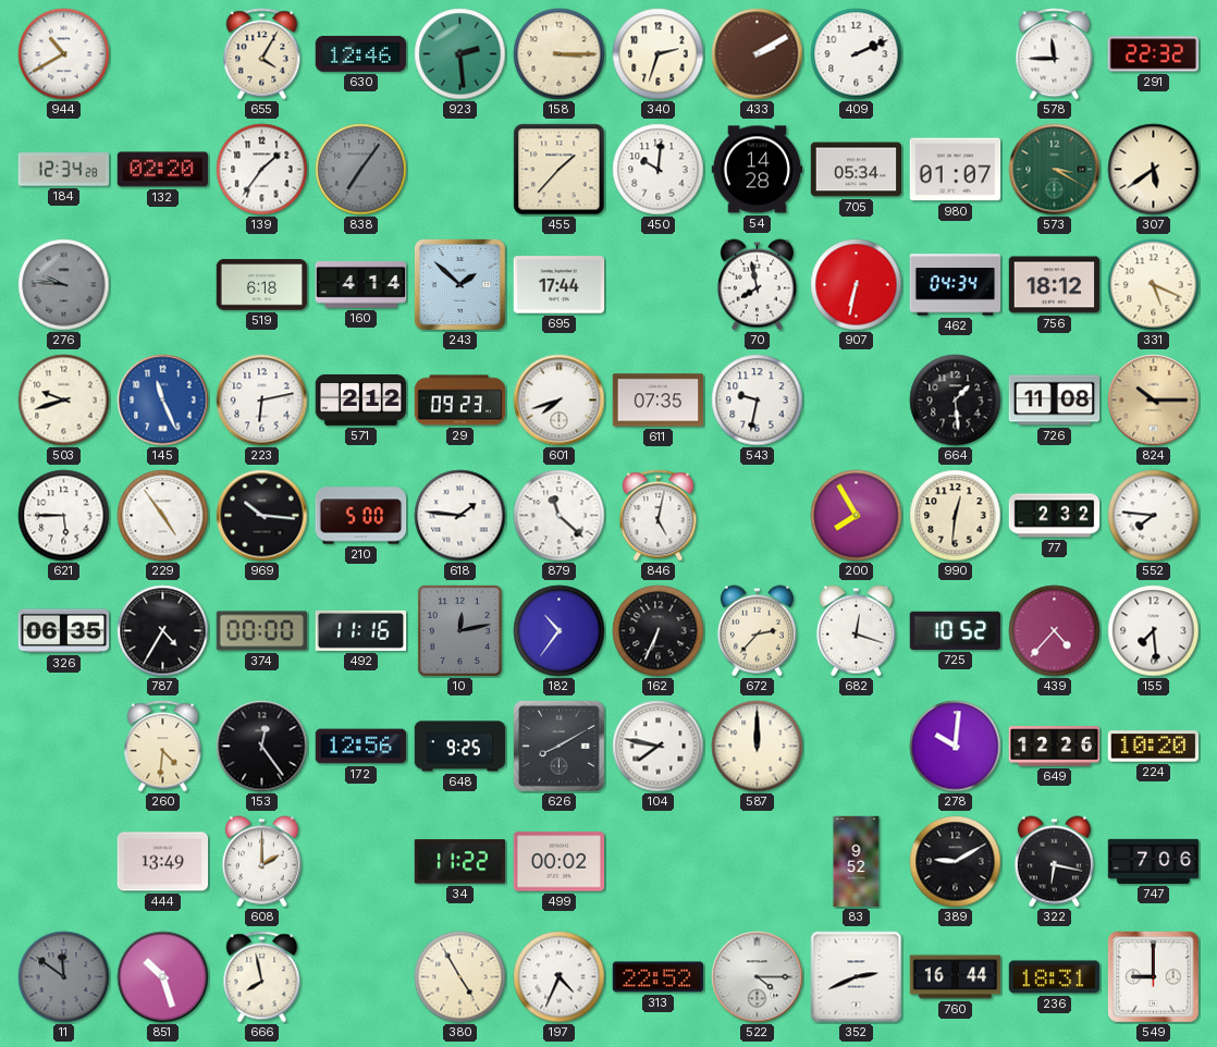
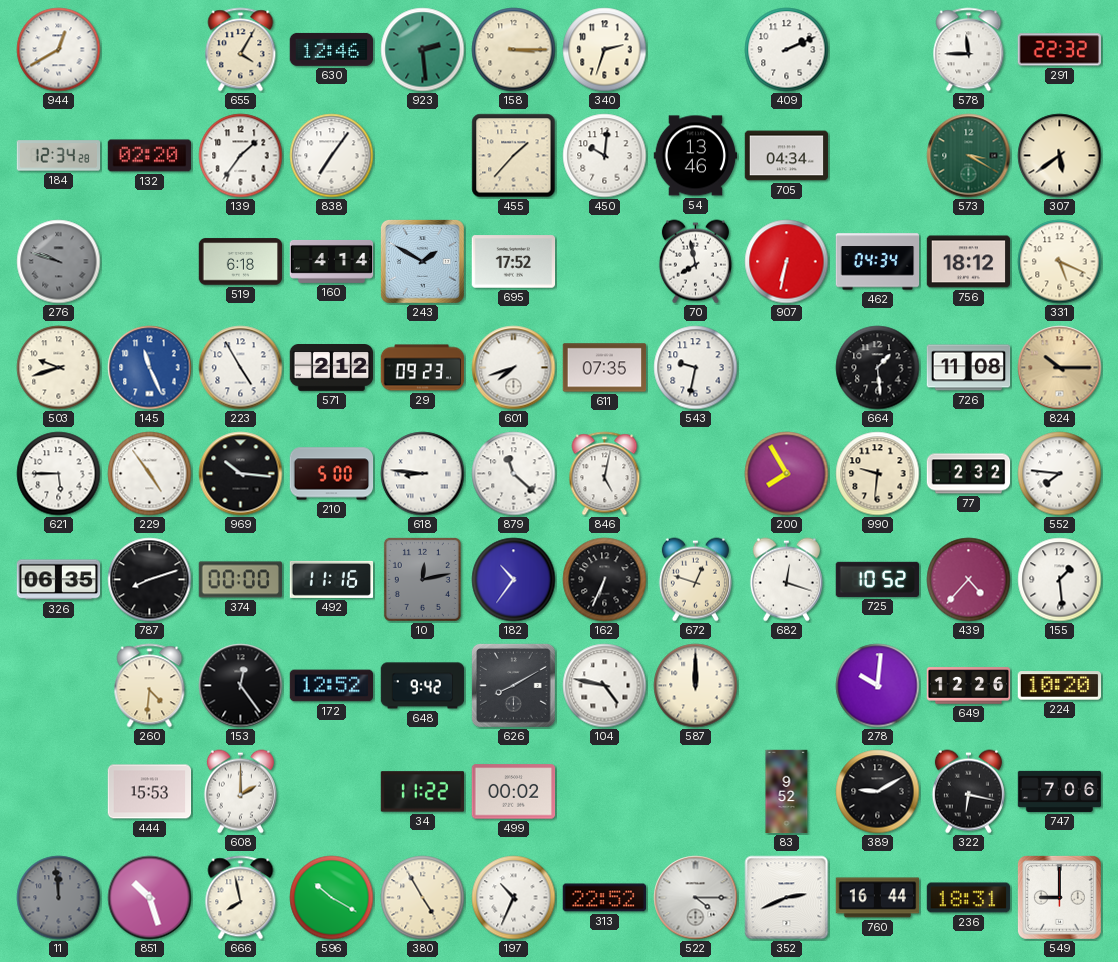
944: 10:40 -> 12:40
433: 2:10 -> none
838 dial: grey -> white
54: 14:28 -> 13:46
705: 05:34 -> 04:34
980: 01:07 -> none
276: 9:46 -> 9:48
243: 1:52 -> 1:50
695: 17:44 -> 17:52
223: 6:13 -> 4:55
618: 1:46 -> 8:46
990: 12:31 -> 9:31
787: 4:35 -> 8:12
672: 2:37 -> 12:48
155: 7:29 -> 1:29
172: 12:56 -> 12:52
648: 9:25 -> 9:42
104: 7:47 -> 4:47
444: 13:49 -> 15:53
11: 11:51 -> 11:59
596: none -> 10:20
197: 4:34 -> 10:34
